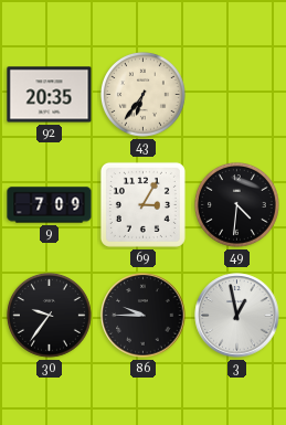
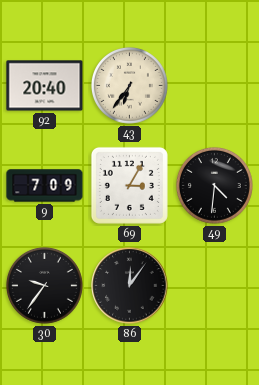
92: 20:35 -> 20:40
86: 9:45 -> 12:06
3: 12:58 -> none
